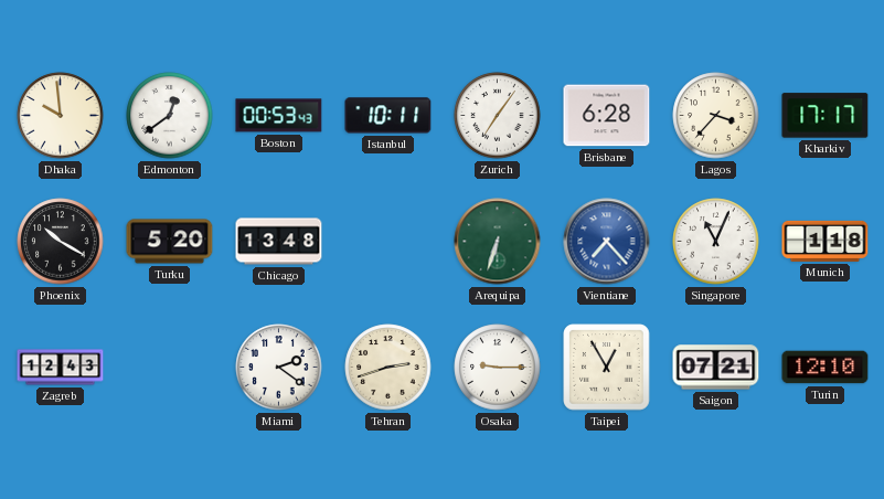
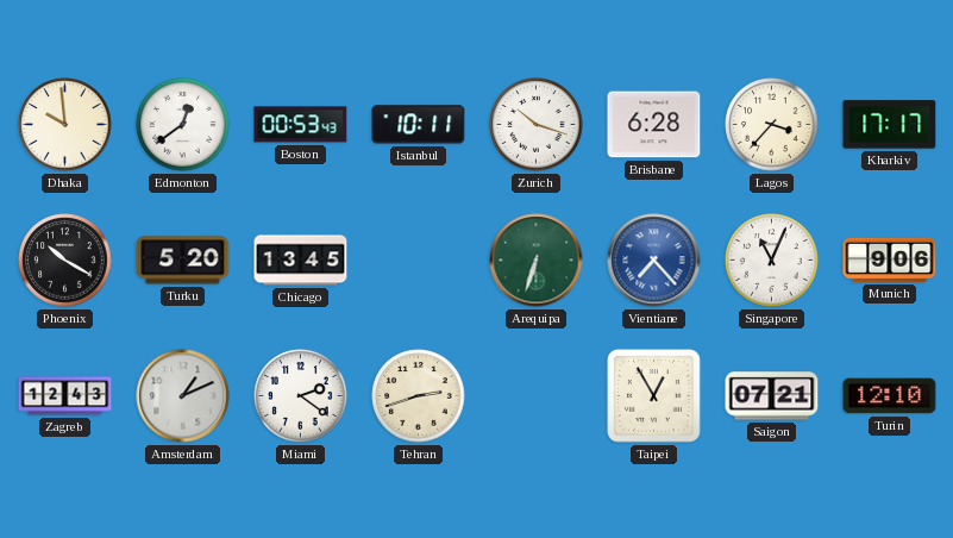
Zurich: 7:06 -> 10:18
Chicago: 13:48 -> 13:45
Munich: 1:18 -> 9:06
Amsterdam: none -> 1:11
Osaka: 9:15 -> none
